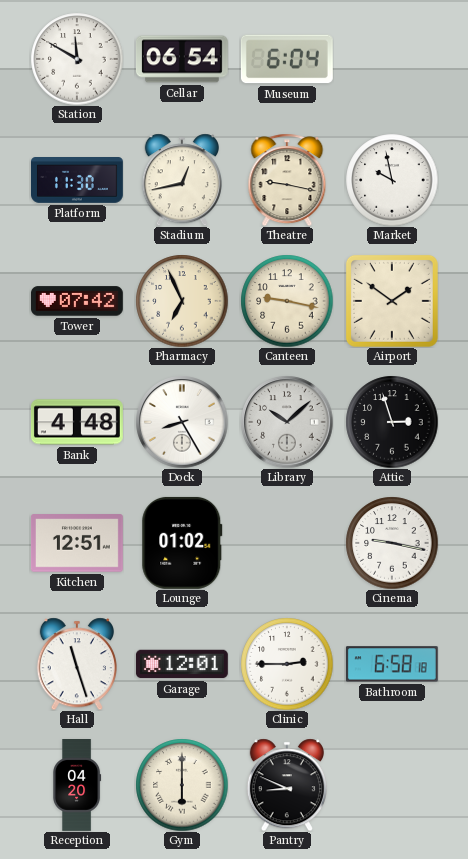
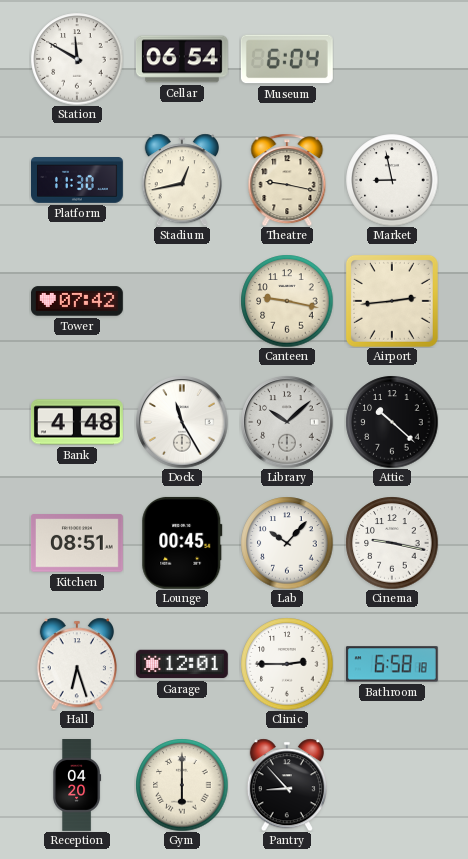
Market: 9:58 -> 8:58
Pharmacy: 6:56 -> none
Airport: 1:51 -> 2:44
Dock: 8:25 -> 11:25
Attic: 2:57 -> 10:22
Kitchen: 12:51 -> 08:51
Lounge: 01:02 -> 00:45
Lab: none -> 10:07
Hall: 11:27 -> 6:27
Pantry: 8:49 -> 8:53
